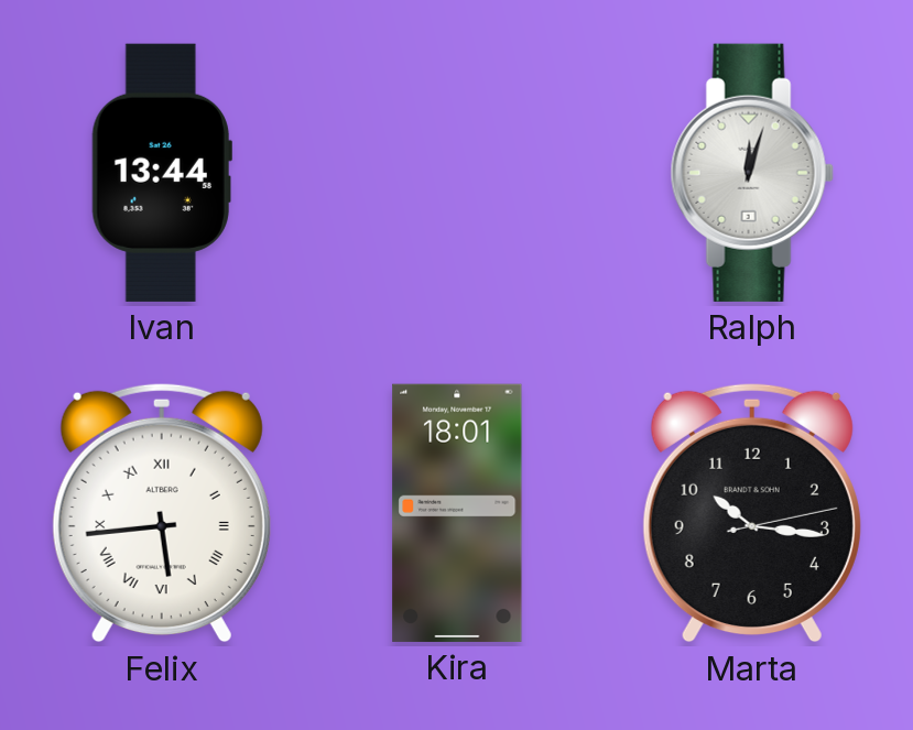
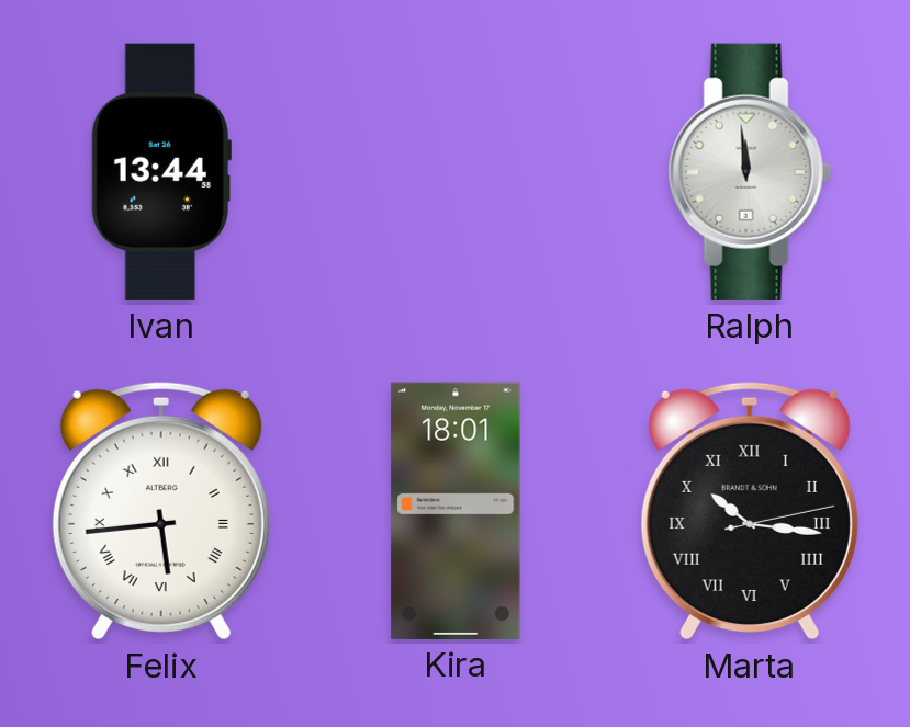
Ralph: 12:03 -> 11:59
Marta numerals: Arabic -> Roman
